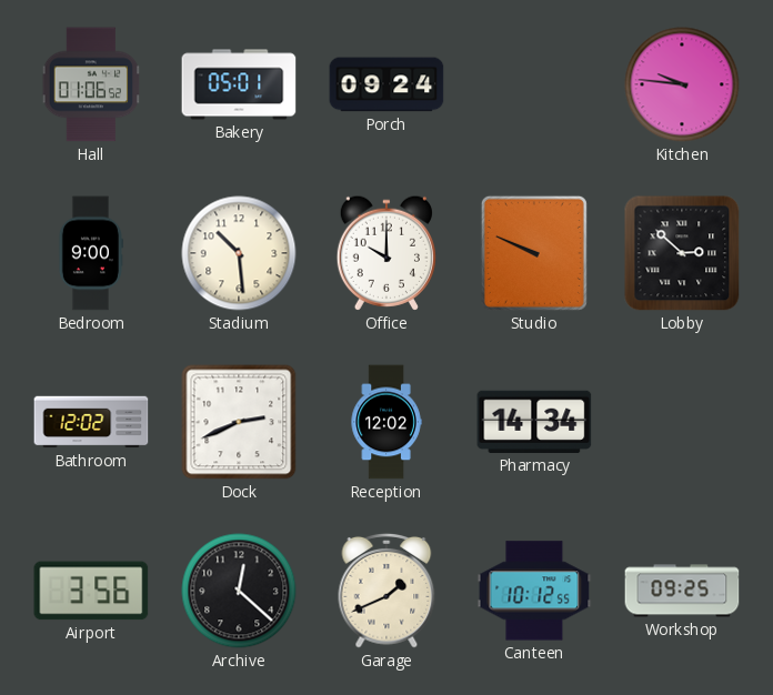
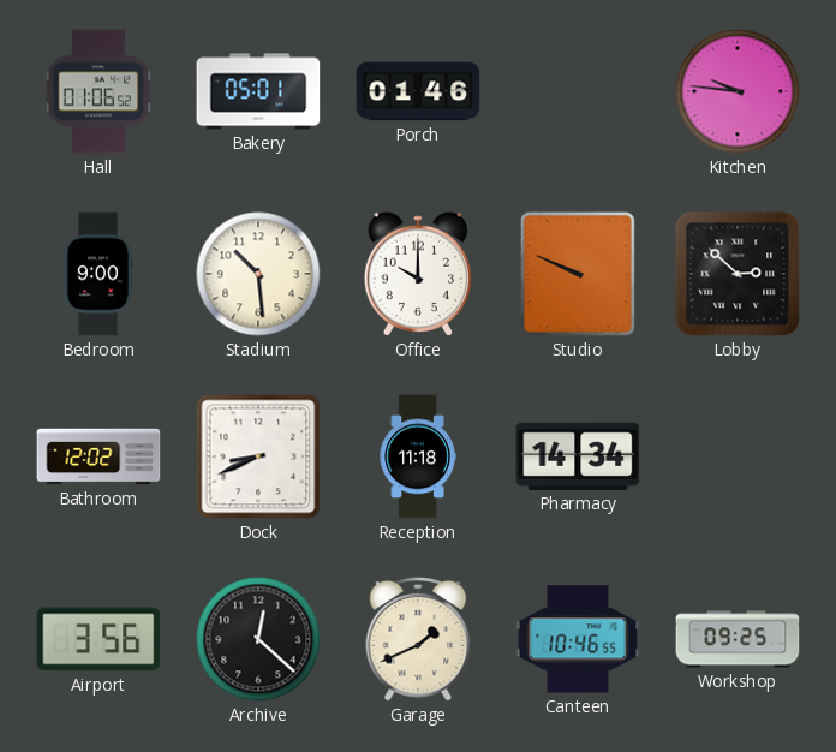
Porch: 09:24 -> 01:46
Dock: 2:41 -> 8:41
Reception: 12:02 -> 11:18
Canteen: 10:12 -> 10:46
